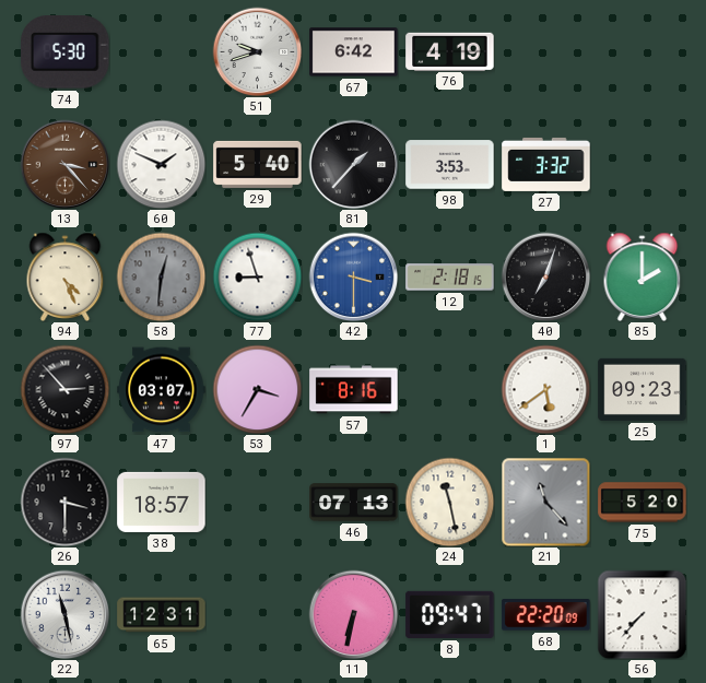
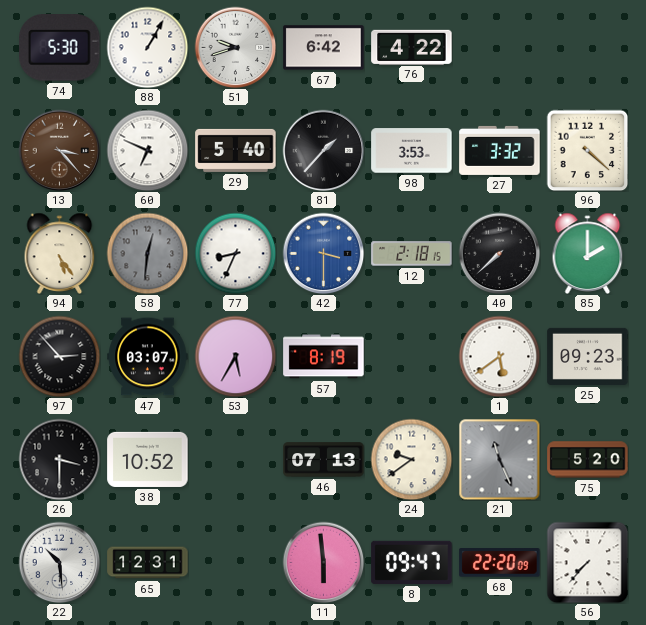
88: none -> 1:05
76: 4:19 -> 4:22
60: 1:49 -> 6:49
96: none -> 4:22
94: 4:26 -> 5:24
77: 8:57 -> 8:34
40: 7:03 -> 7:38
53: 3:35 -> 5:35
57: 8:16 -> 8:19
38: 18:57 -> 10:52
24: 11:28 -> 9:39
21: 11:23 -> 11:26
22: 11:28 -> 10:29
11: 6:32 -> 5:59
